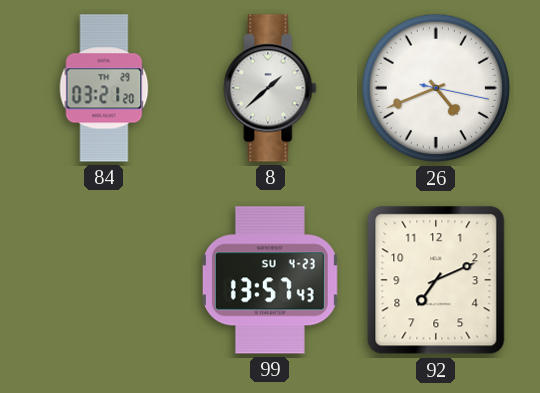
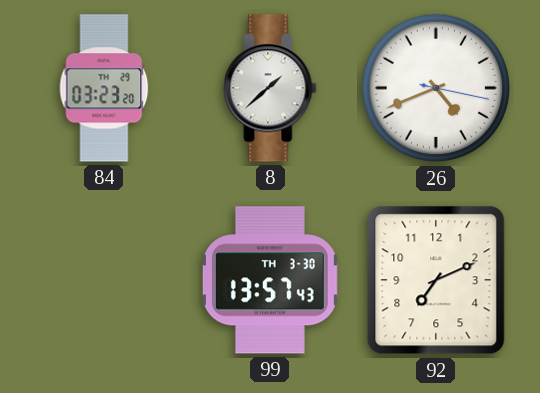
84: 03:21 -> 03:23
99 date: SU 4-23 -> TH 3-30
